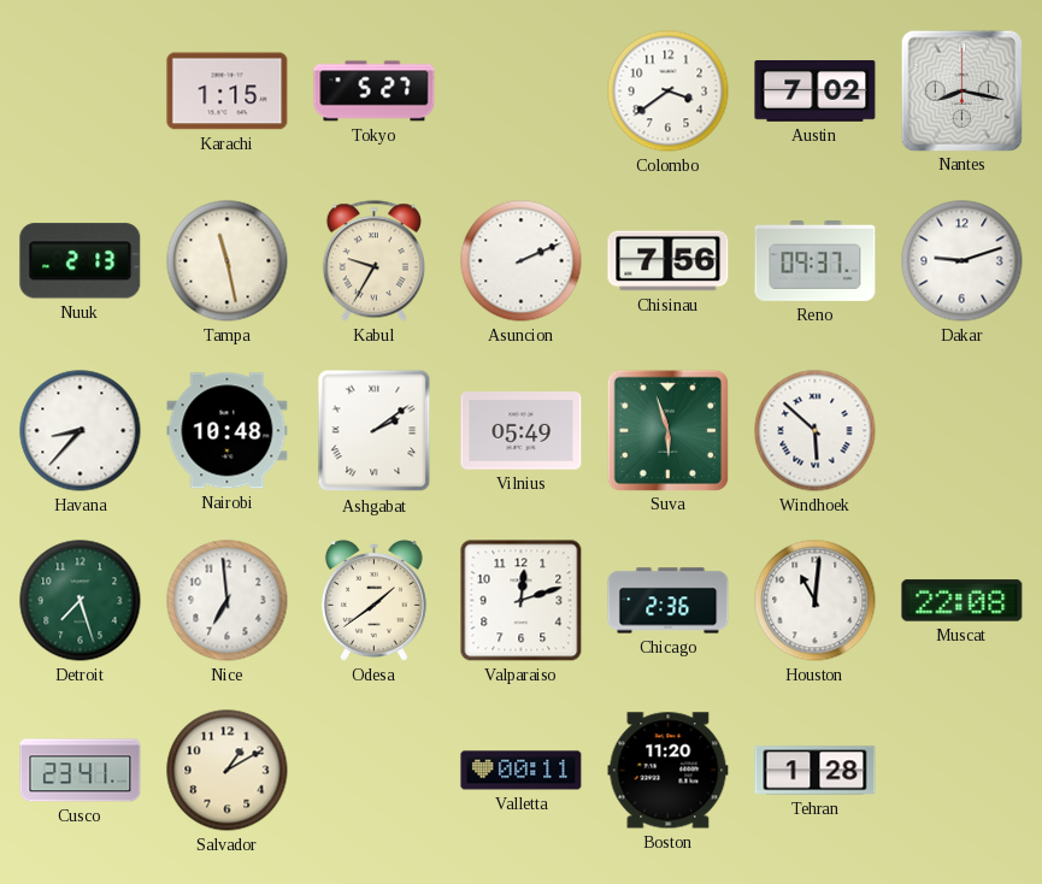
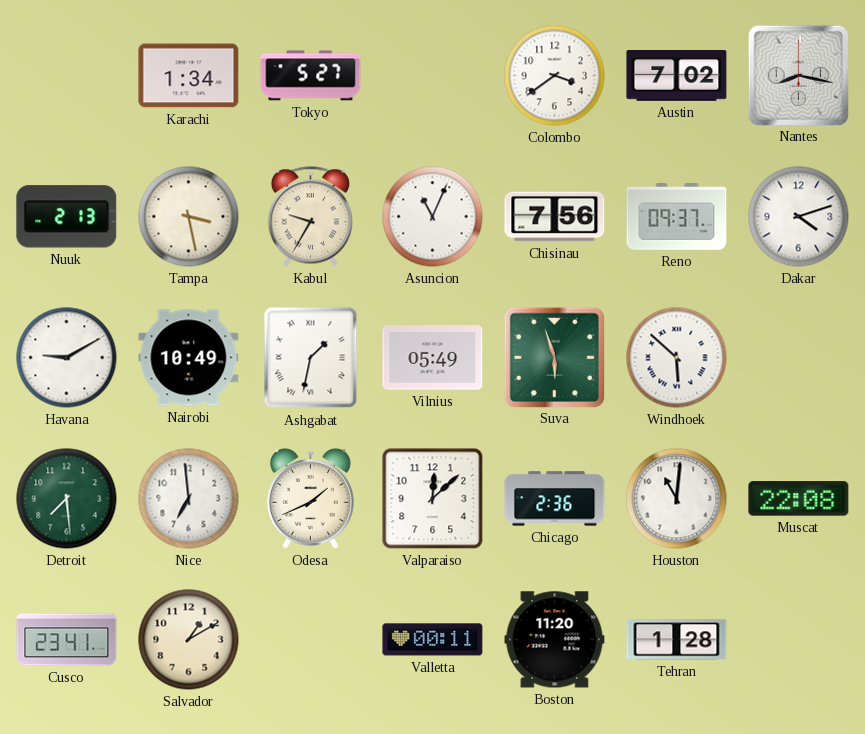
Karachi: 1:15 -> 1:34
Tampa: 11:28 -> 3:28
Asuncion: 2:11 -> 11:04
Dakar: 9:12 -> 4:12
Havana: 8:37 -> 9:10
Nairobi: 10:48 -> 10:49
Ashgabat: 2:09 -> 1:32
Detroit: 7:27 -> 7:29
Odesa: 1:39 -> 1:41
Valparaiso: 12:12 -> 12:08
